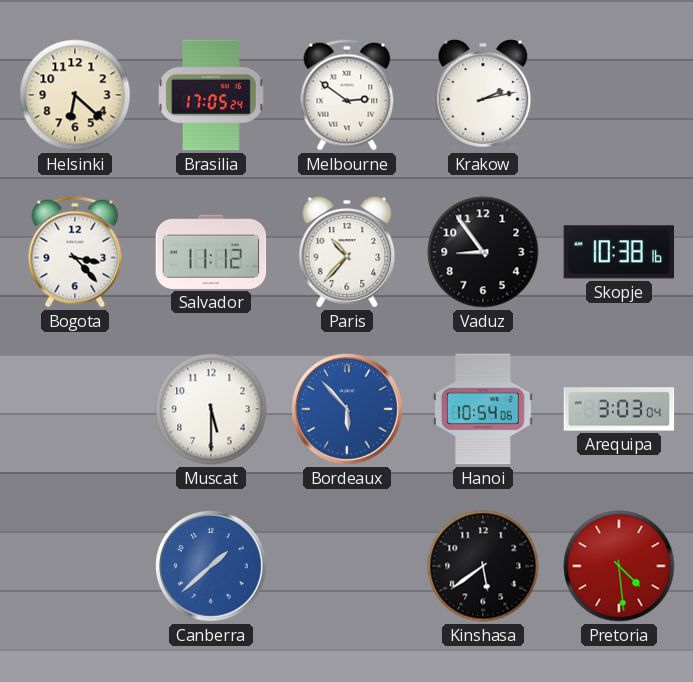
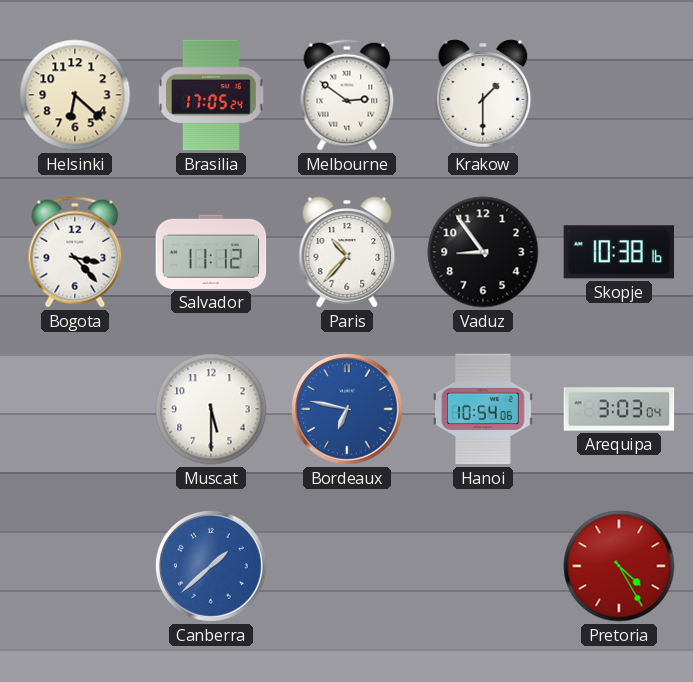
Krakow: 2:13 -> 1:30
Bordeaux: 5:53 -> 6:47
Kinshasa: 5:39 -> none
Pretoria: 4:29 -> 4:25
